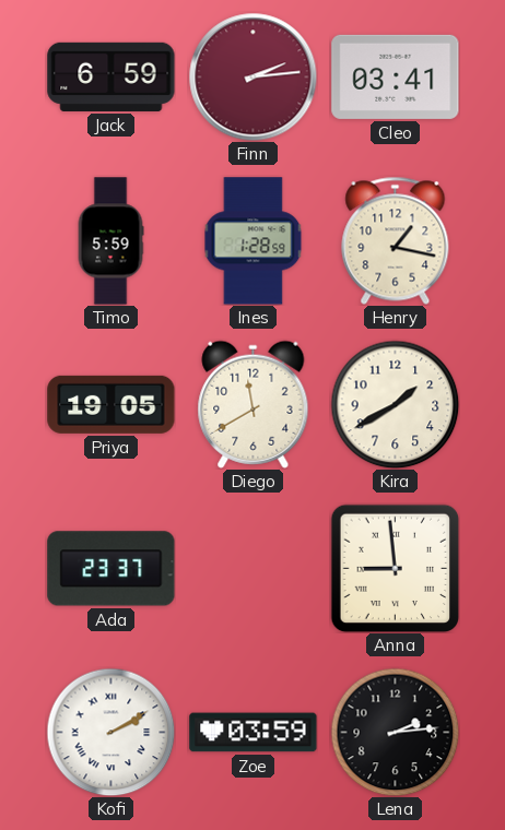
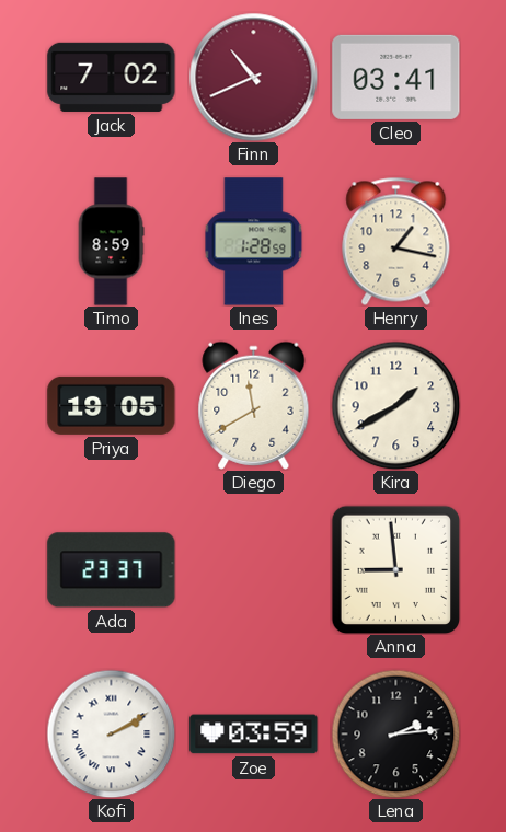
Jack: 6:59 -> 7:02
Finn: 2:14 -> 10:41
Timo: 5:59 -> 8:59
